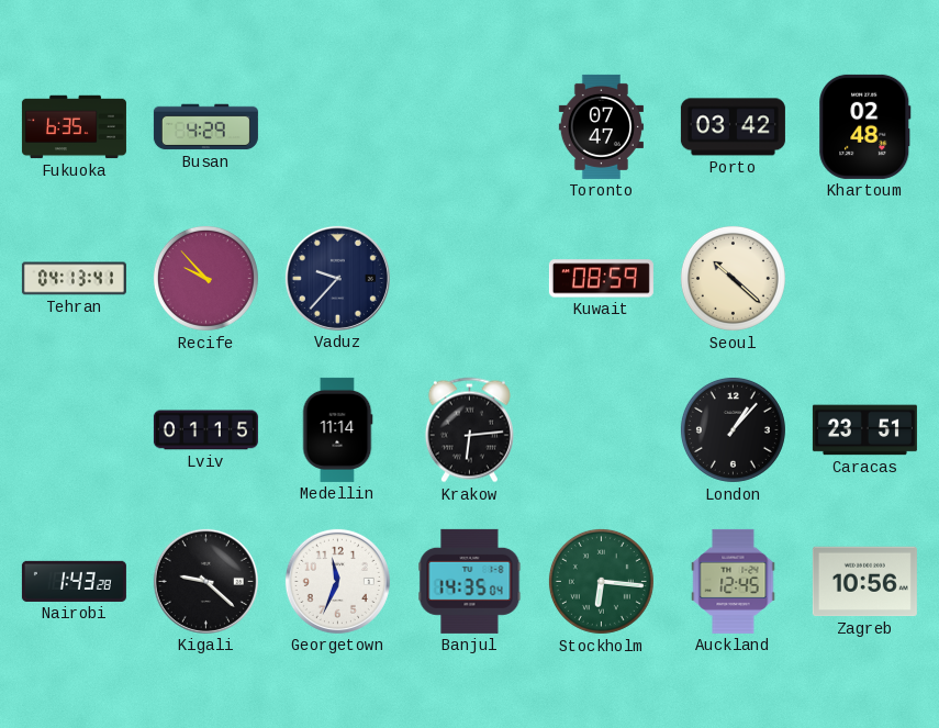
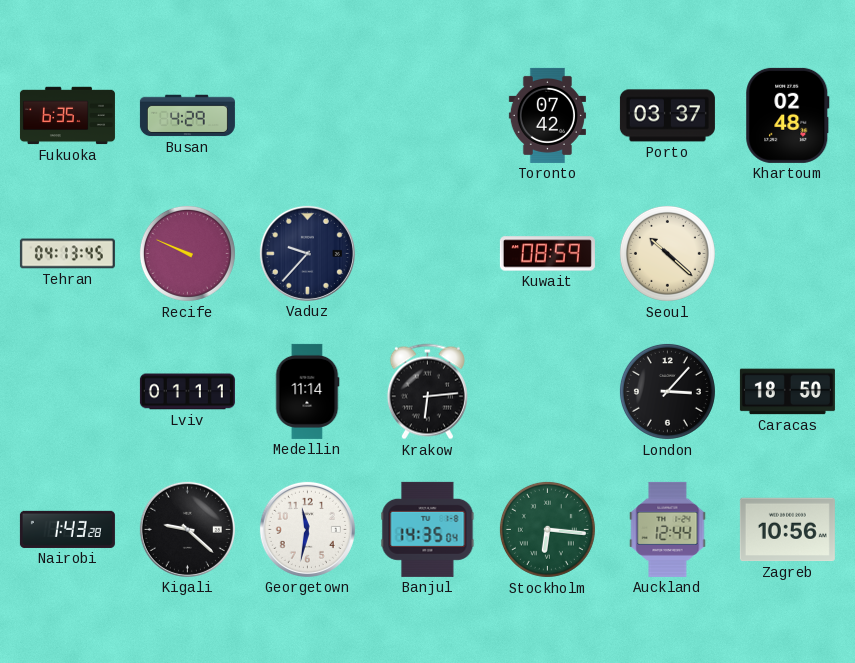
Toronto: 07:47 -> 07:42
Porto: 03:42 -> 03:37
Tehran: 04:13:41 -> 04:13:45
Recife: 9:53 -> 9:49
Lviv: 01:15 -> 01:11
London: 1:07 -> 3:07
Caracas: 23:51 -> 18:50
Georgetown: 11:34 -> 11:32
Auckland: 12:45 -> 12:44
